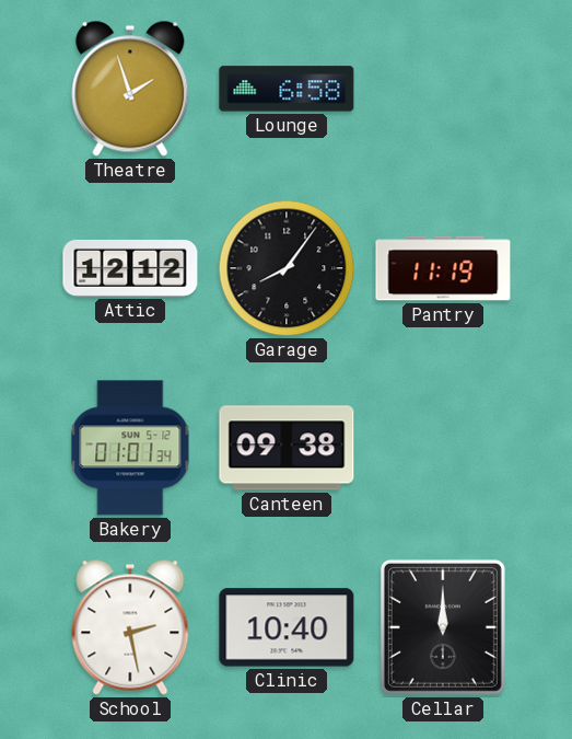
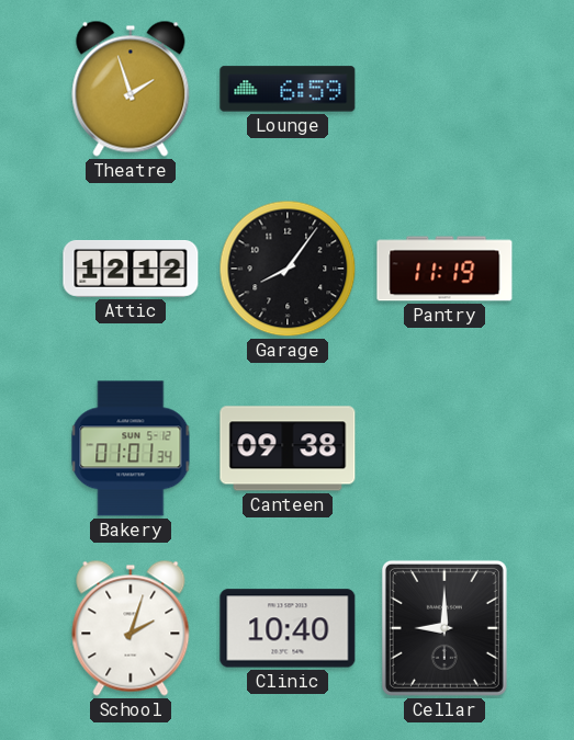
Lounge: 6:58 -> 6:59
School: 2:28 -> 2:03
Cellar: 12:00 -> 9:00
